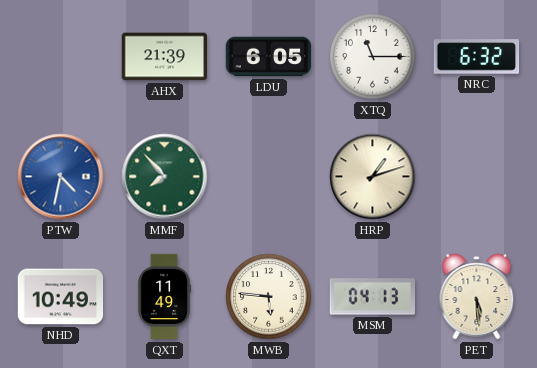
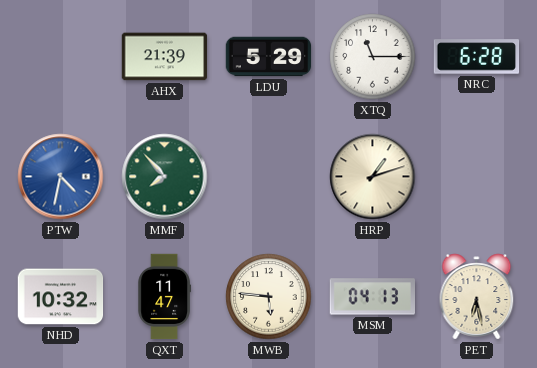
LDU: 6:05 -> 5:29
NRC: 6:32 -> 6:28
NHD: 10:49 -> 10:32
QXT: 11:49 -> 11:47
PET: 5:29 -> 6:28
